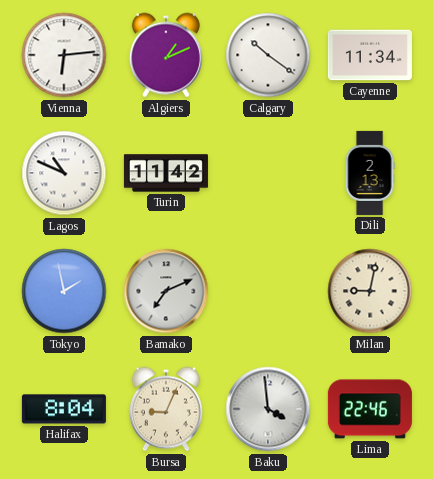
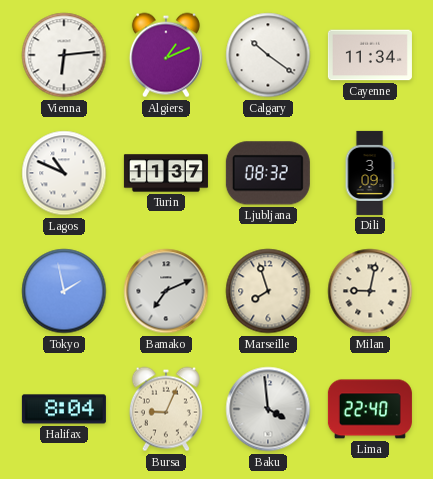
Turin: 11:42 -> 11:37
Ljubljana: none -> 08:32
Dili: 2:13 -> 3:09
Marseille: none -> 7:57
Lima: 22:46 -> 22:40
